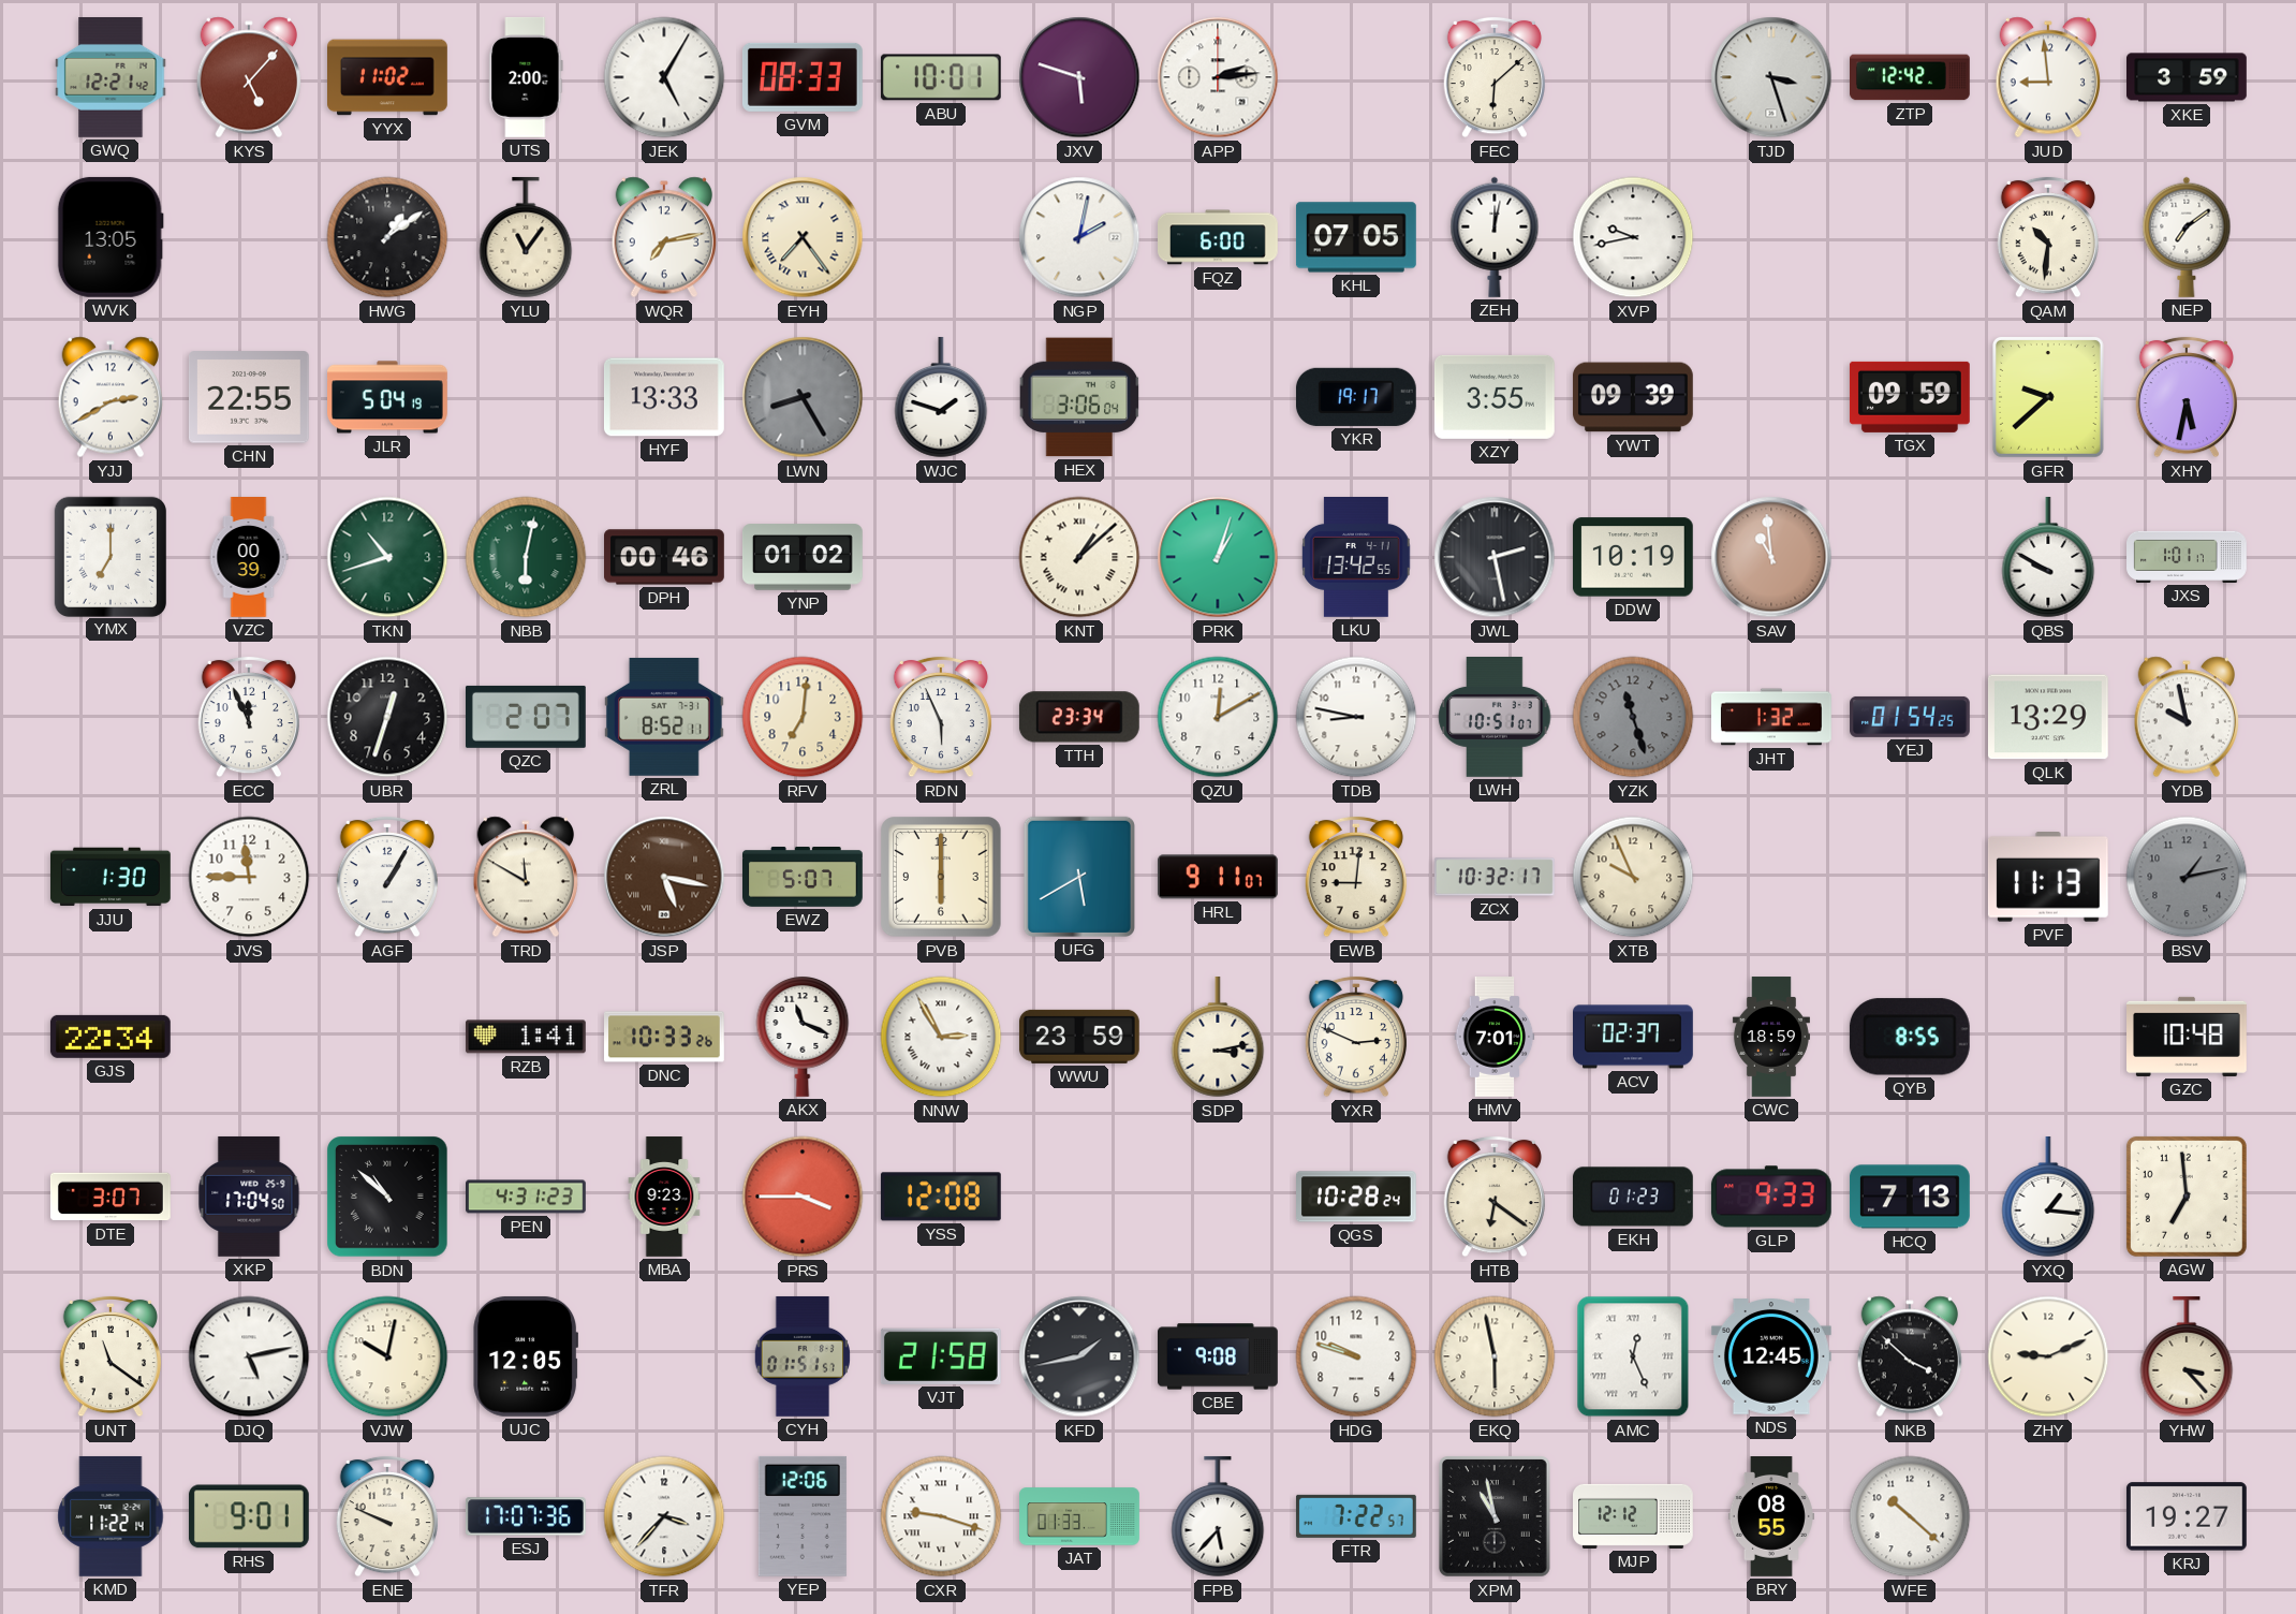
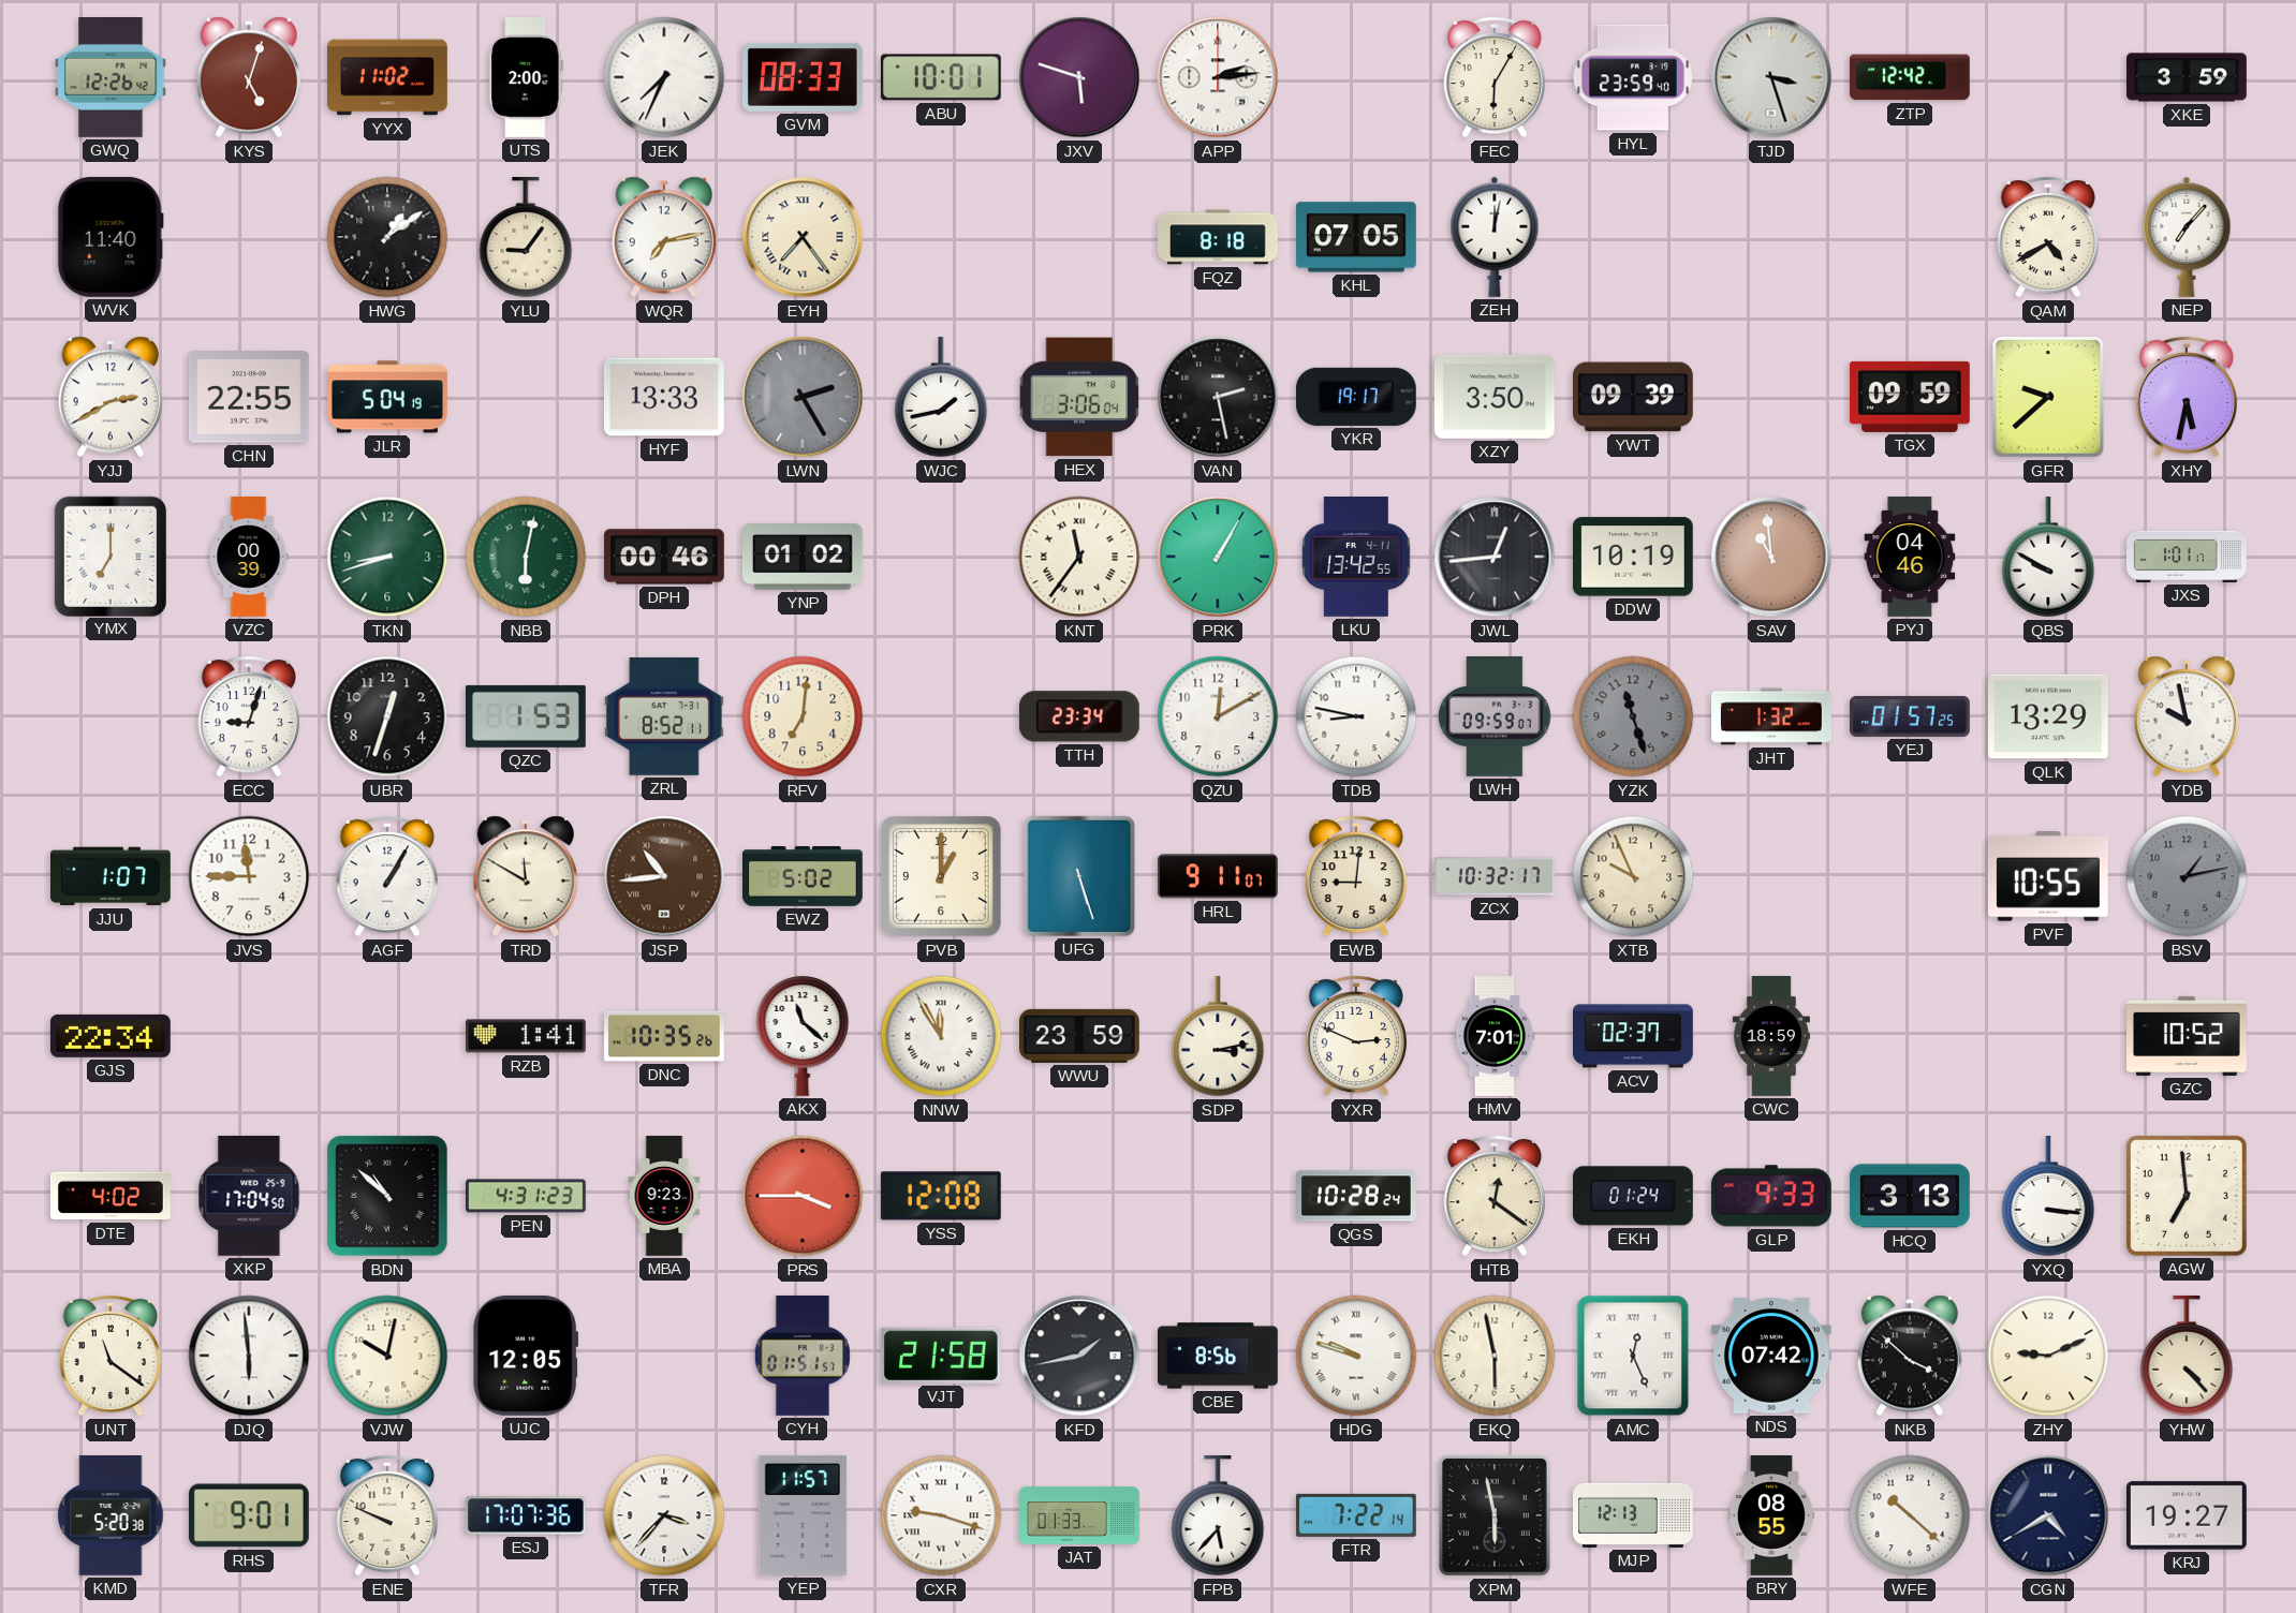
GWQ: 12:21 -> 12:26
KYS: 5:07 -> 5:03
JEK: 5:05 -> 7:34
FEC: 6:08 -> 6:05
HYL: none -> 23:59
JUD: 8:59 -> none
WVK: 13:05 -> 11:40
YLU: 11:06 -> 9:06
NGP: 2:02 -> none
FQZ: 6:00 -> 8:18
XVP: 9:43 -> none
QAM: 10:31 -> 4:40
NEP: 7:09 -> 7:07
LWN: 8:25 -> 2:25
WJC: 1:48 -> 1:43
VAN: none -> 2:28
XZY: 3:55 -> 3:50
TKN: 10:42 -> 8:42
KNT: 1:08 -> 11:36
PRK: 1:03 -> 1:05
JWL: 2:28 -> 12:44
PYJ: none -> 04:46
ECC: 11:56 -> 9:03
QZC: 2:07 -> 1:53
RDN: 5:56 -> none
LWH: 10:51 -> 09:59
YEJ: 01:54 -> 01:57
JJU: 1:30 -> 1:07
JSP: 5:17 -> 10:44
EWZ: 5:07 -> 5:02
PVB: 6:00 -> 1:00
UFG: 5:40 -> 5:27
PVF: 11:13 -> 10:55
DNC: 10:33 -> 10:35
AKX: 11:19 -> 11:22
NNW: 2:55 -> 11:55
QYB: 8:55 -> none
GZC: 10:48 -> 10:52
DTE: 3:07 -> 4:02
HTB: 6:21 -> 12:21
EKH: 01:23 -> 01:24
HCQ: 7:13 -> 3:13
YXQ: 1:16 -> 3:16
DJQ: 5:13 -> 5:59
CBE: 9:08 -> 8:56
HDG numerals: Arabic -> Roman
NDS: 12:45 -> 07:42
YHW: 3:23 -> 4:23
KMD: 11:22 -> 5:20
YEP: 12:06 -> 11:57
FTR: 7:22:57 -> 7:22:14
XPM: 10:58 -> 5:58
MJP: 12:12 -> 12:13
CGN: none -> 4:40
